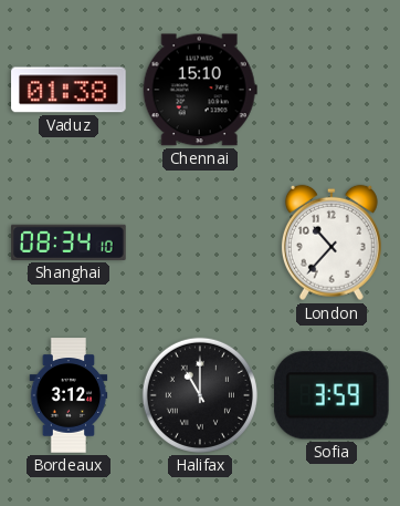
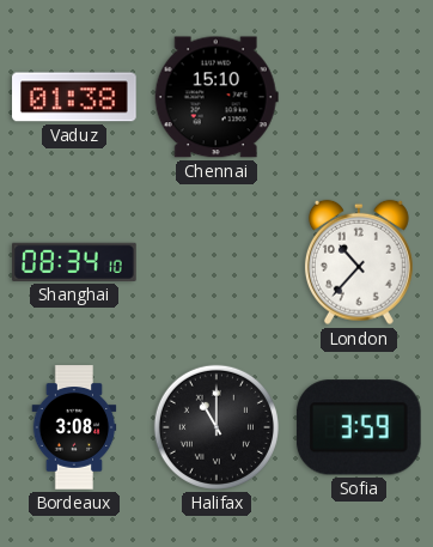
Bordeaux: 3:12 -> 3:08
